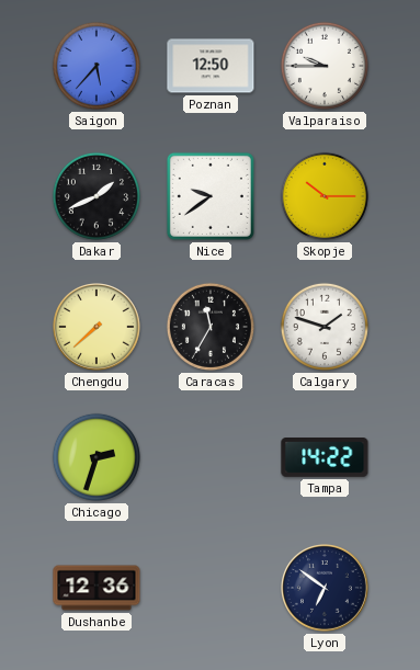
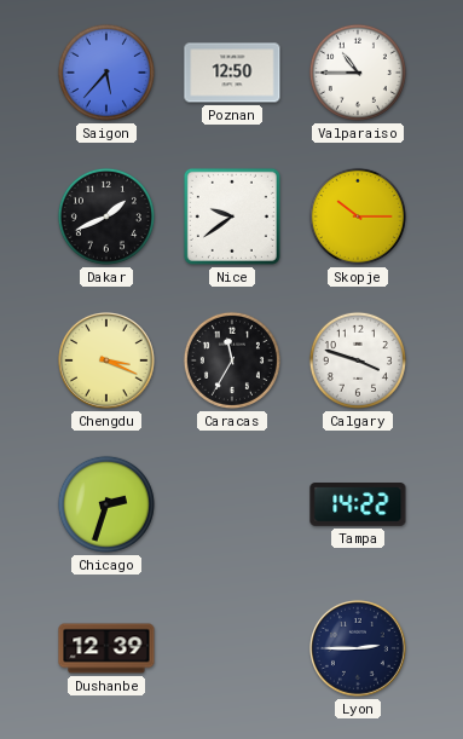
Valparaiso: 9:45 -> 10:45
Chengdu: 7:38 -> 3:19
Calgary: 1:48 -> 3:48
Dushanbe: 12:36 -> 12:39
Lyon: 6:51 -> 2:45
